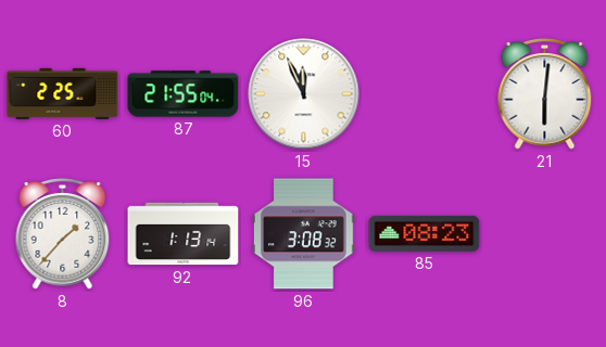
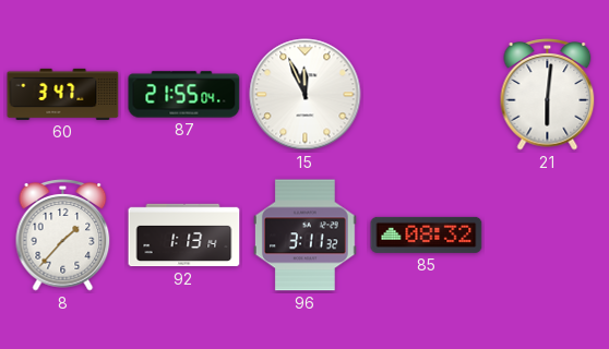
60: 2:25 -> 3:47
96: 3:08 -> 3:11
85: 08:23 -> 08:32
